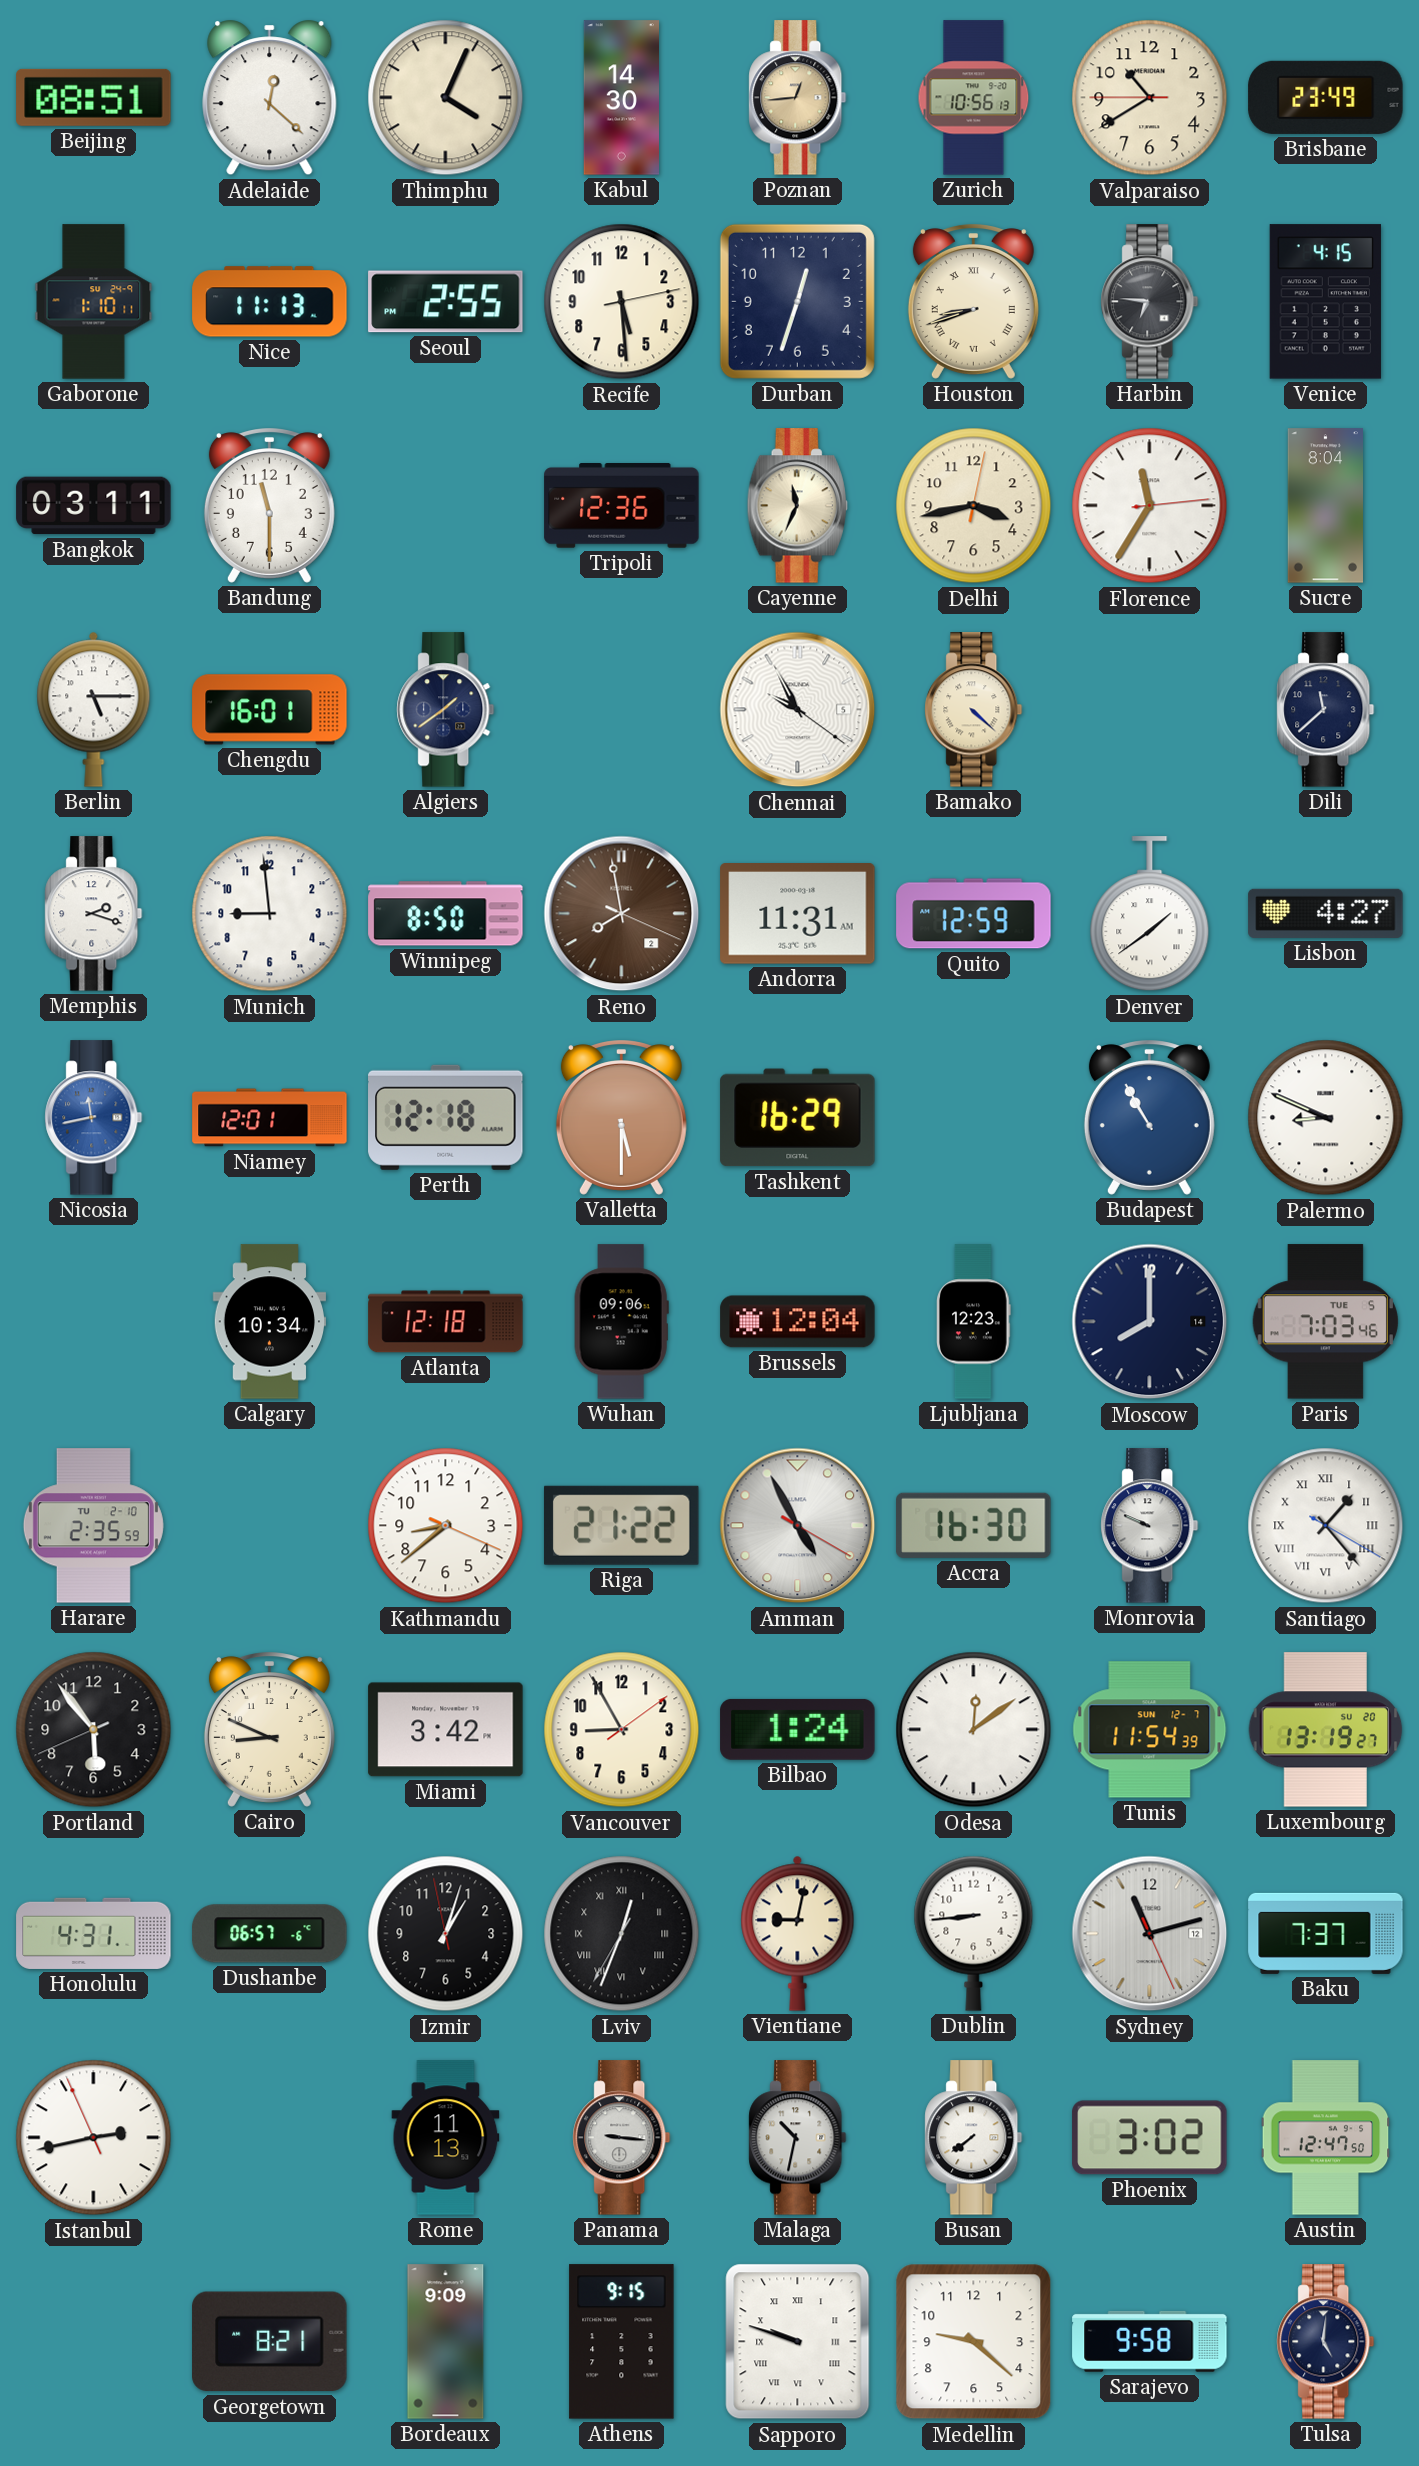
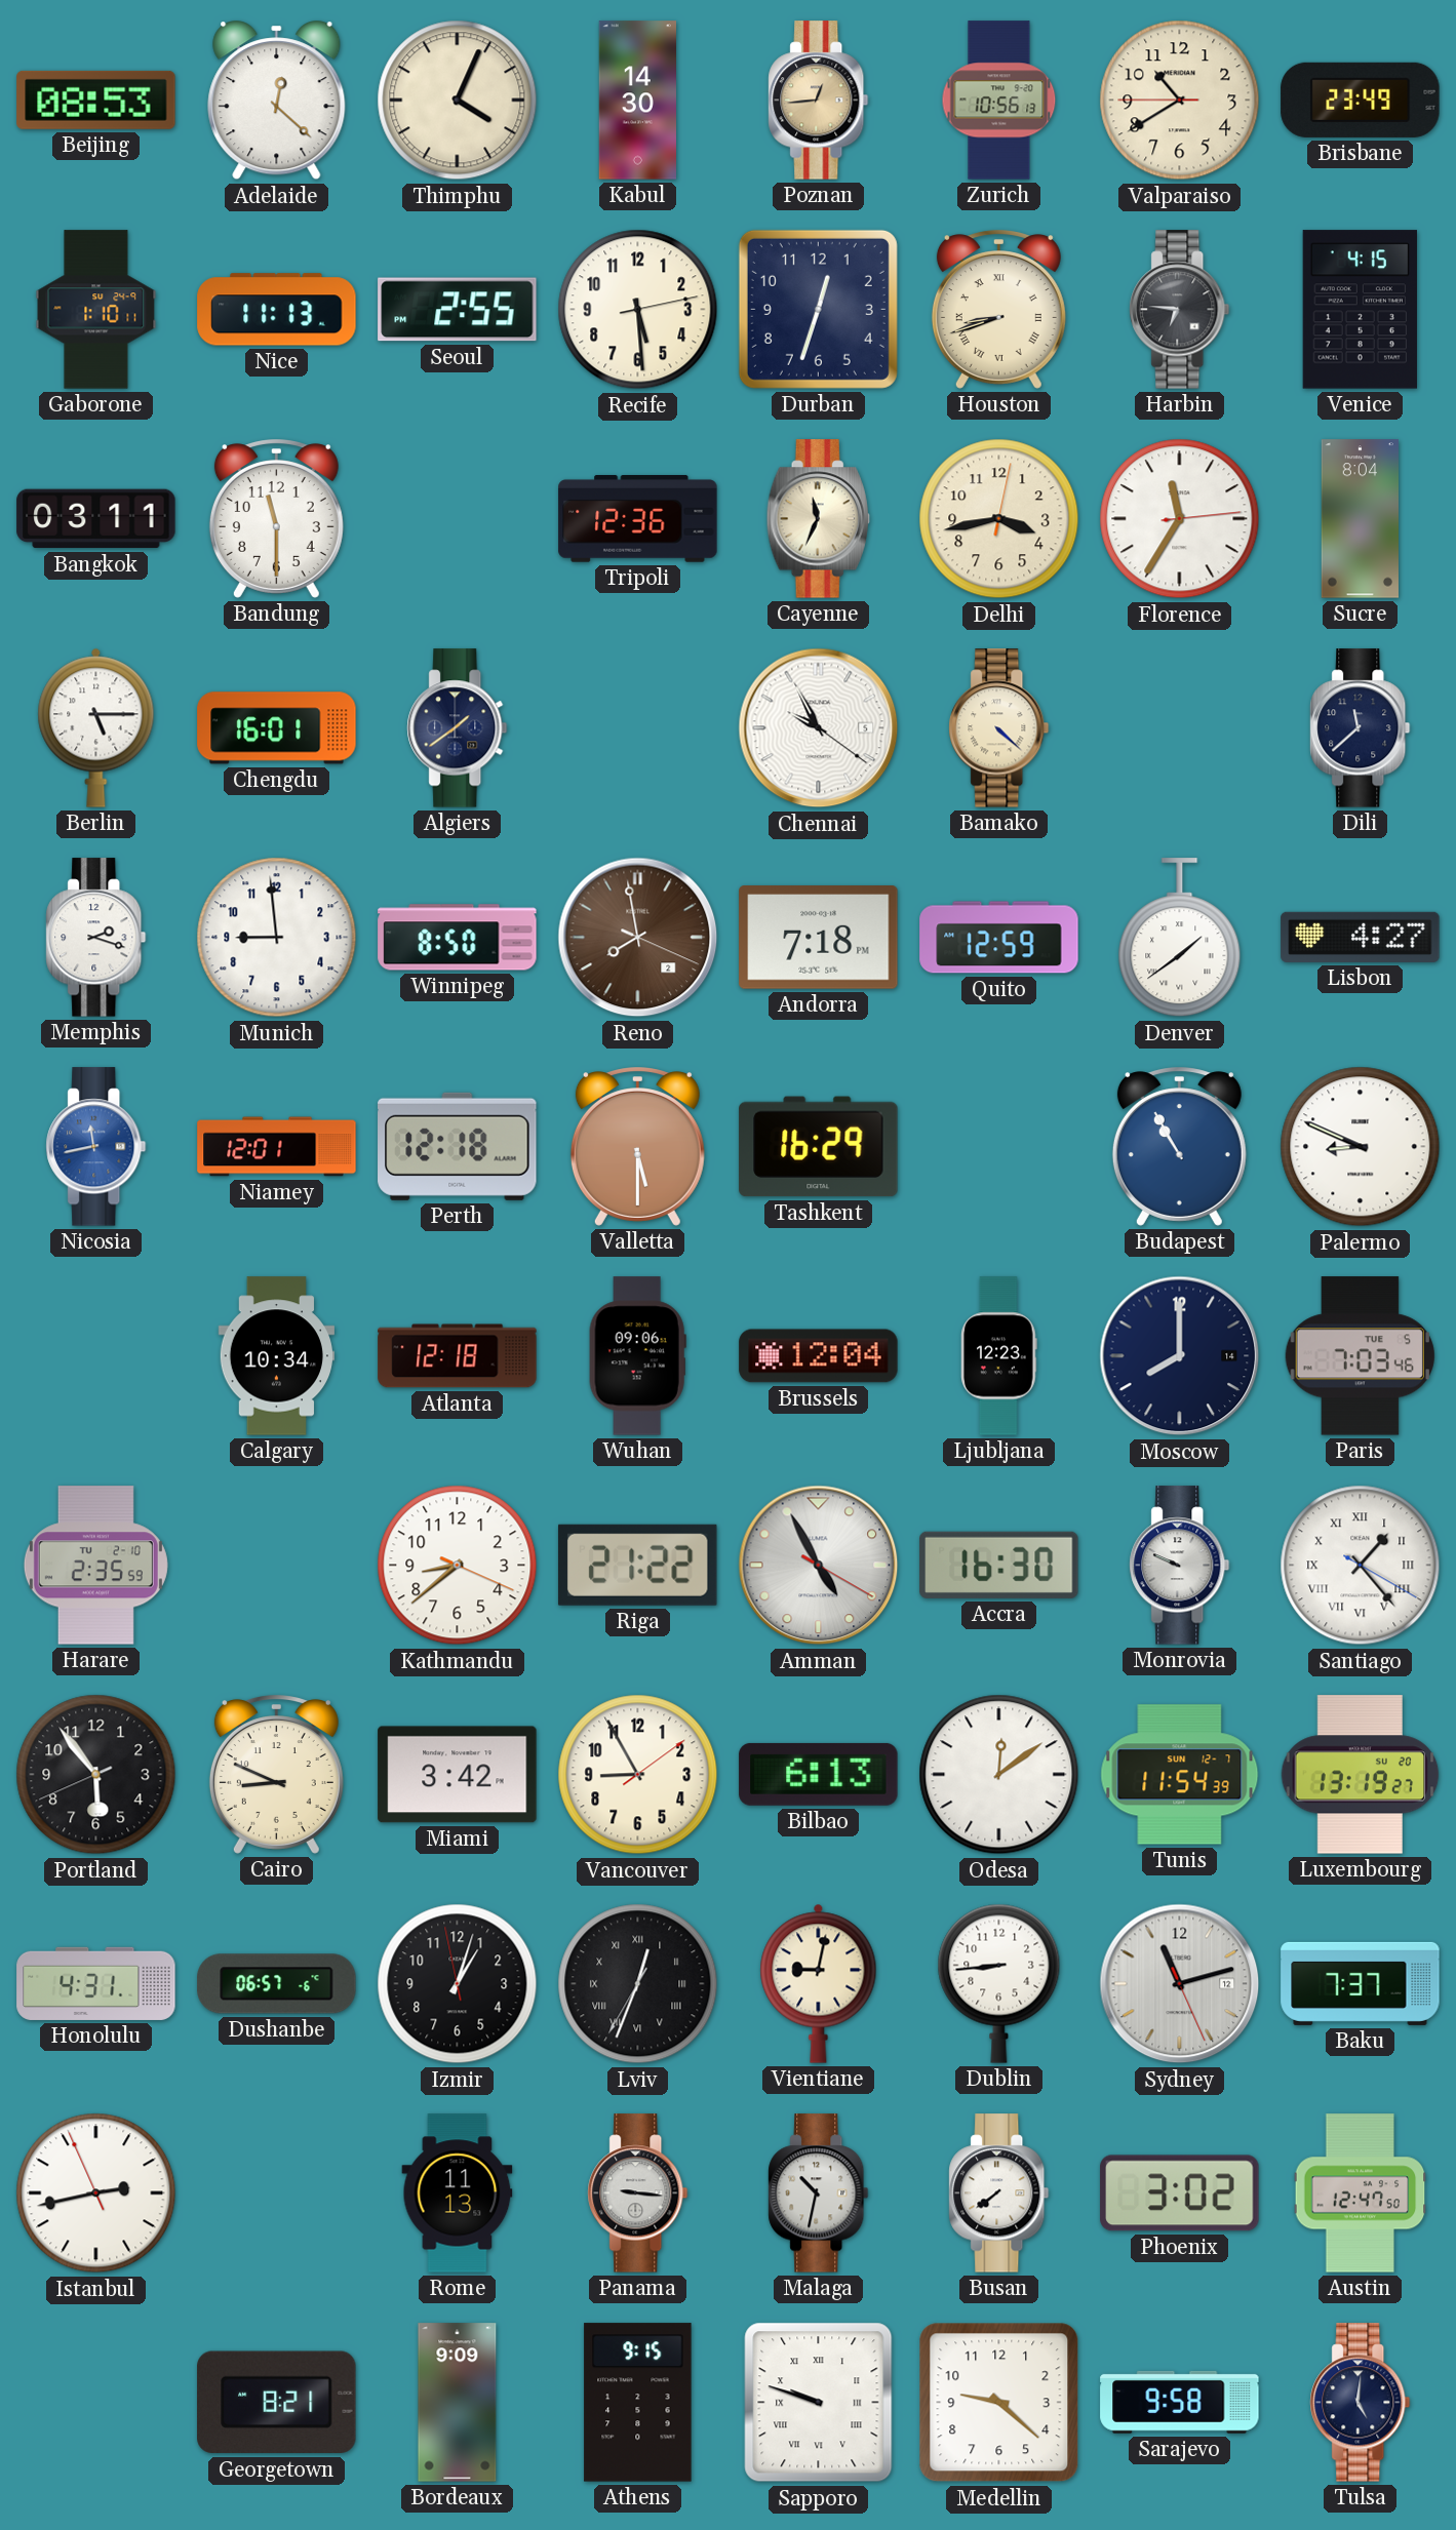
Beijing: 08:51 -> 08:53
Andorra: 11:31 -> 7:18
Bilbao: 1:24 -> 6:13
